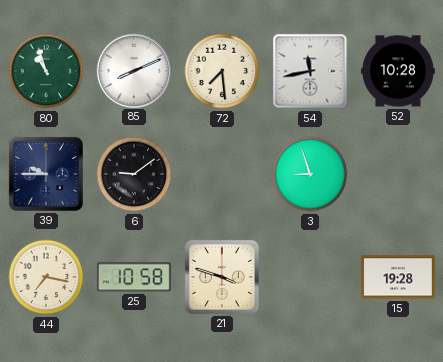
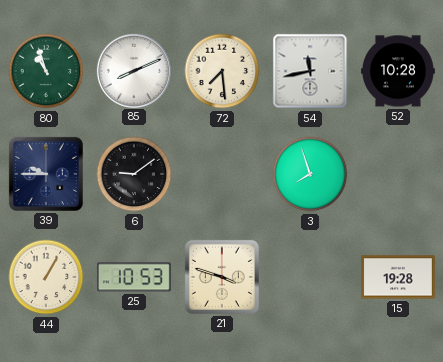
3: 8:57 -> 7:57
44: 7:17 -> 1:05
25: 10:58 -> 10:53
